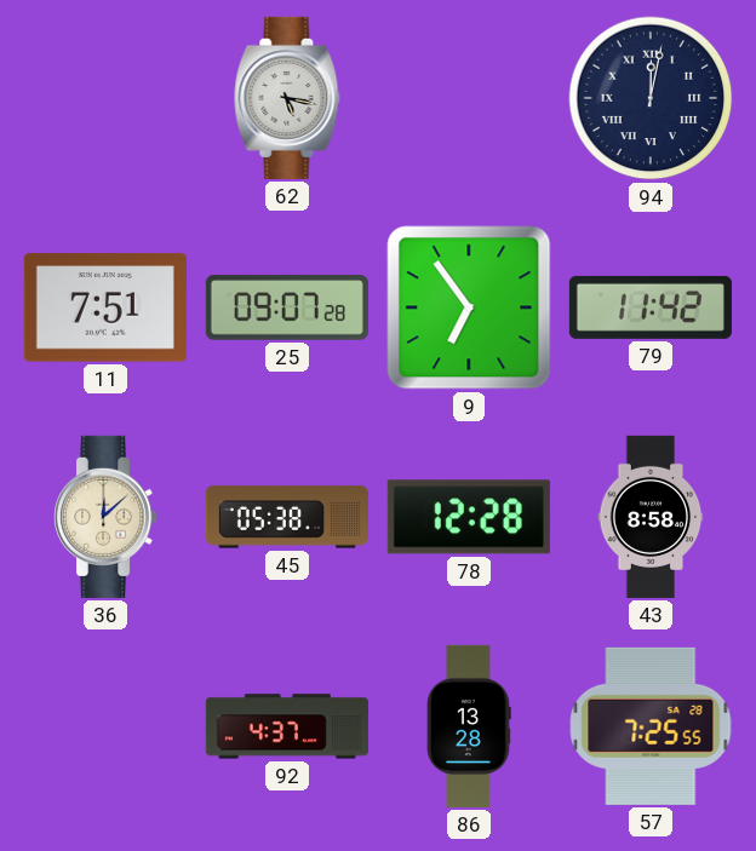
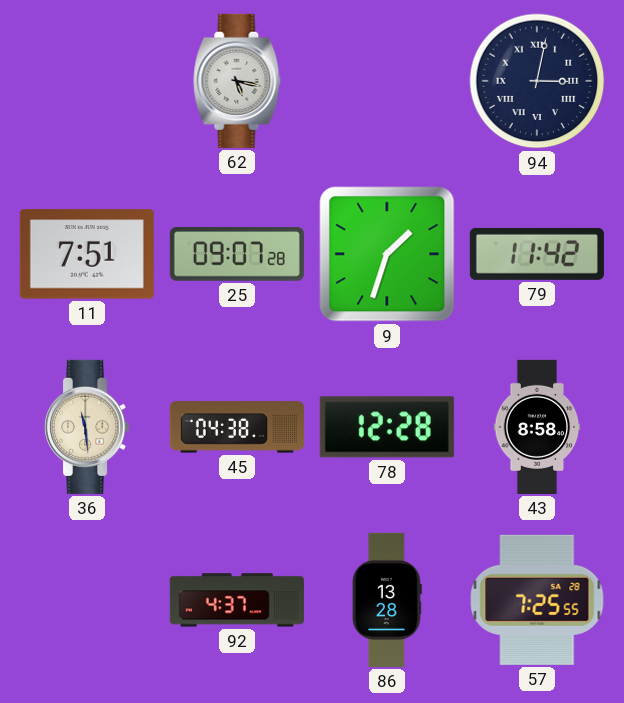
94: 12:02 -> 3:02
9: 6:54 -> 1:33
36: 12:08 -> 11:29
45: 05:38 -> 04:38
